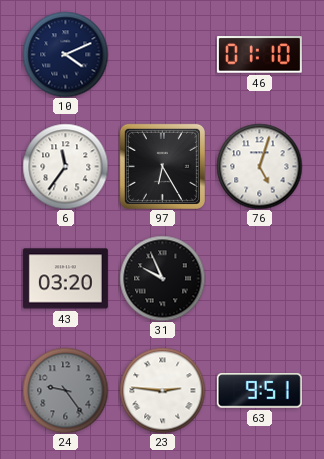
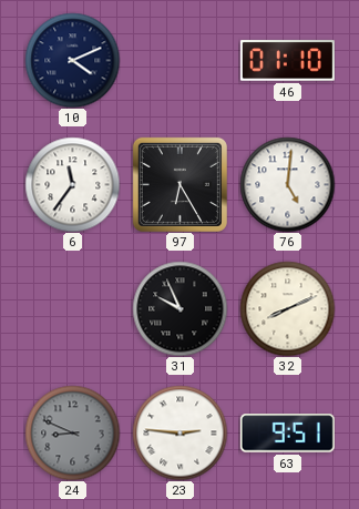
76: 5:03 -> 5:01
43: 03:20 -> none
32: none -> 8:11
24: 9:24 -> 8:49
